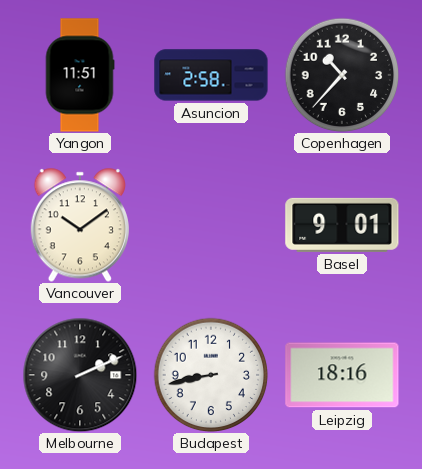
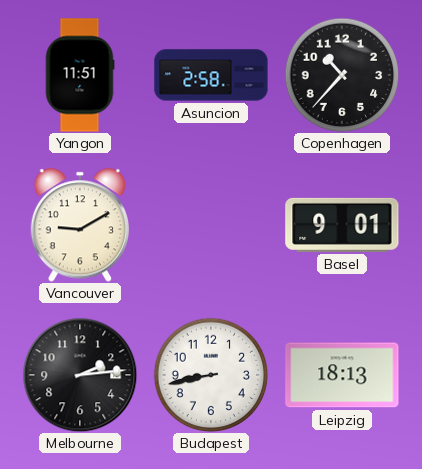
Vancouver: 10:09 -> 9:10
Melbourne: 2:11 -> 2:14
Leipzig: 18:16 -> 18:13
